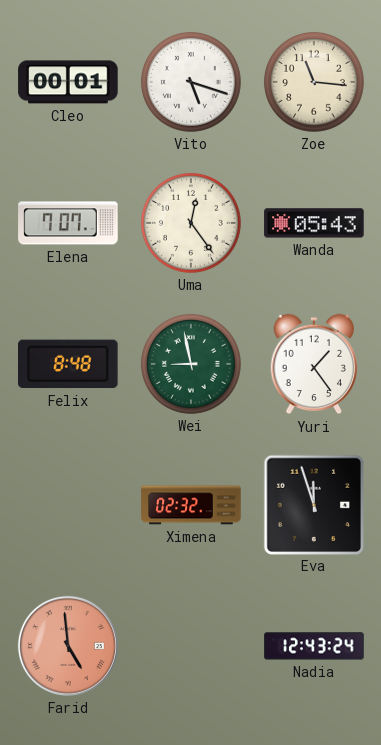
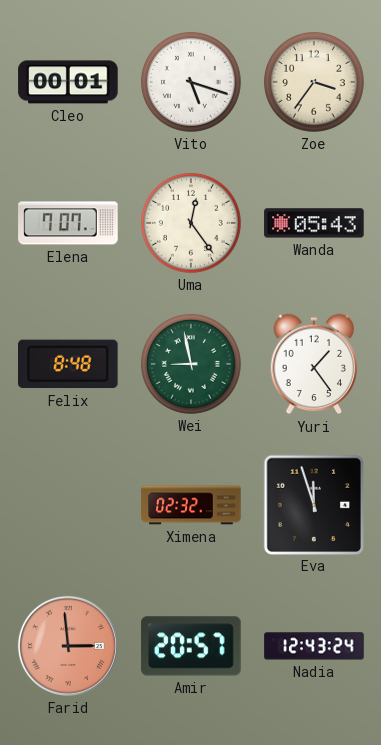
Zoe: 11:16 -> 3:36
Farid: 4:59 -> 2:59
Amir: none -> 20:57
